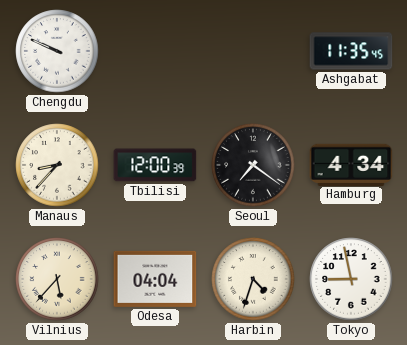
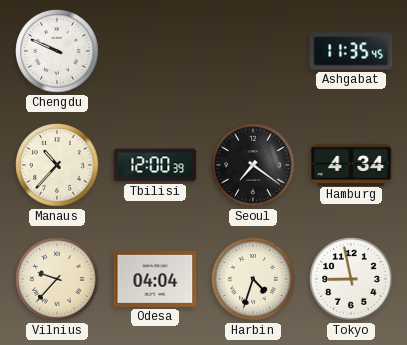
Manaus: 8:37 -> 10:37
Vilnius: 5:37 -> 9:37
